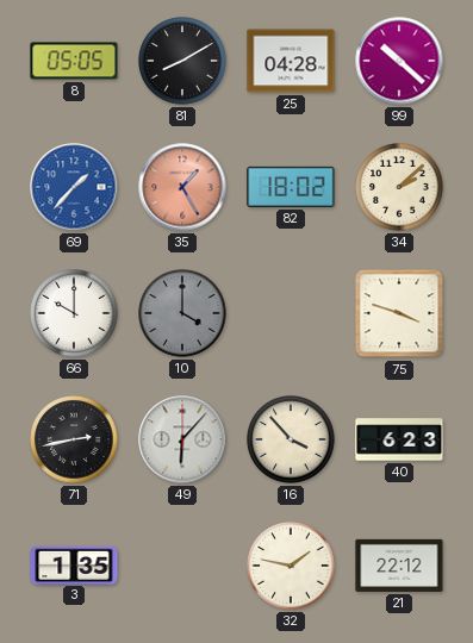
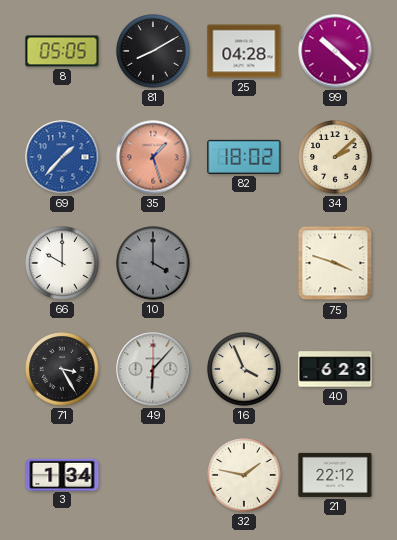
35: 1:25 -> 1:27
71: 2:43 -> 3:25
16: 3:53 -> 3:56
3: 1:35 -> 1:34
